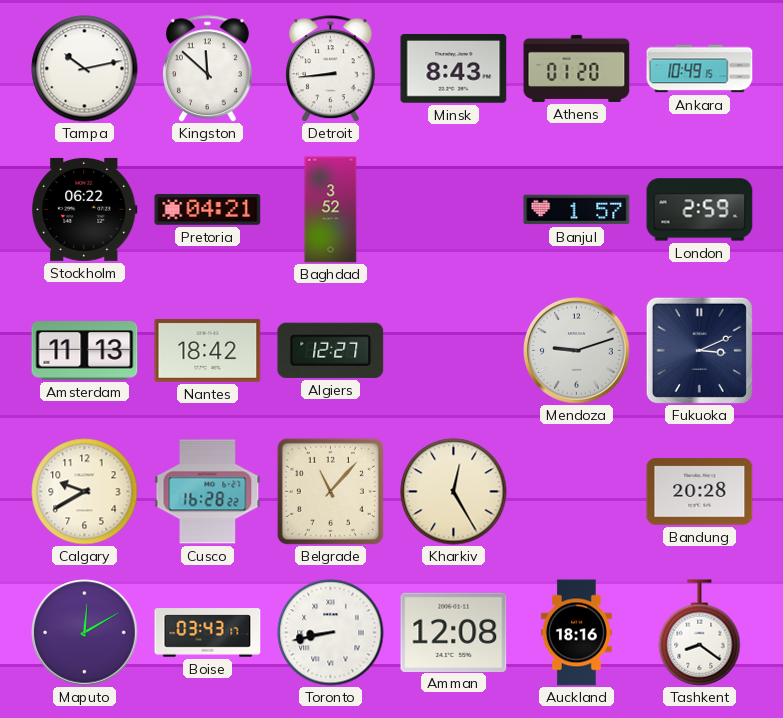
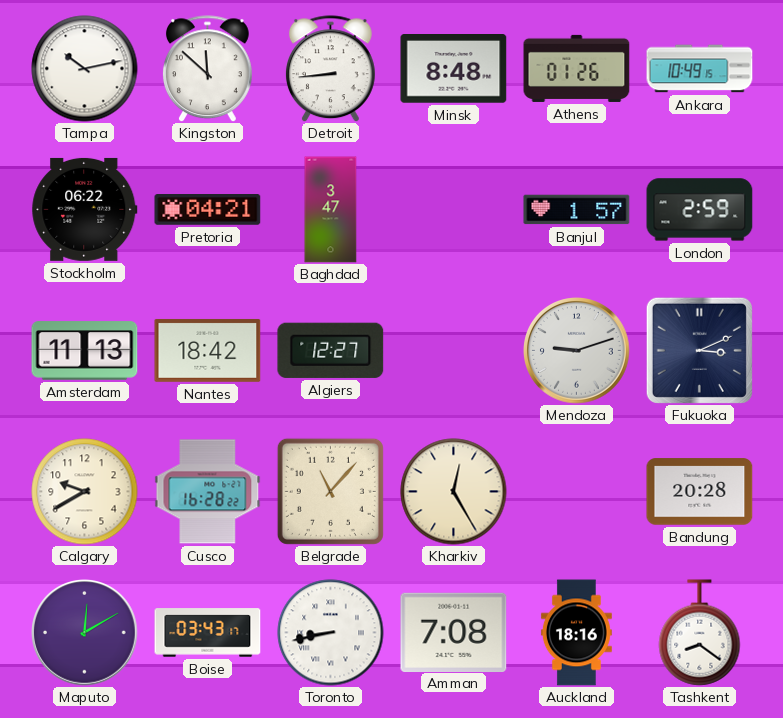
Minsk: 8:43 -> 8:48
Athens: 01:20 -> 01:26
Baghdad: 3:52 -> 3:47
Amman: 12:08 -> 7:08
